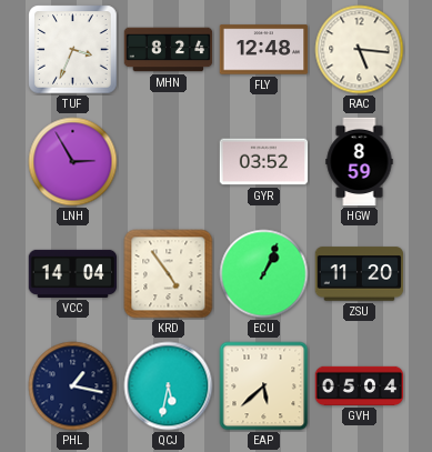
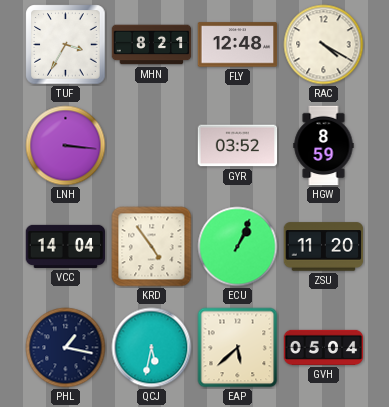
TUF: 3:34 -> 3:35
MHN: 8:24 -> 8:21
RAC: 5:16 -> 4:20
LNH: 2:55 -> 3:16
